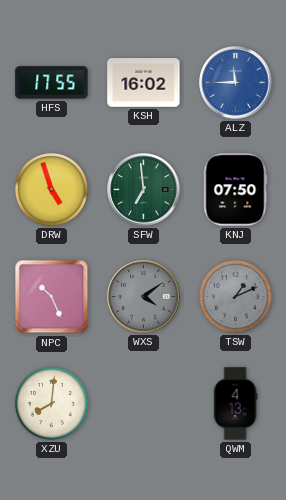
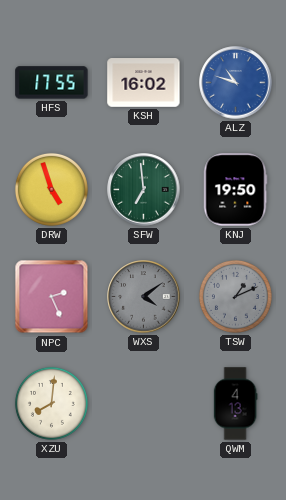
ALZ: 11:45 -> 10:48
KNJ: 07:50 -> 19:50
NPC: 10:26 -> 2:26
